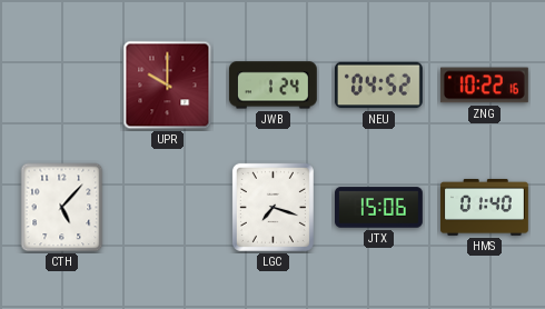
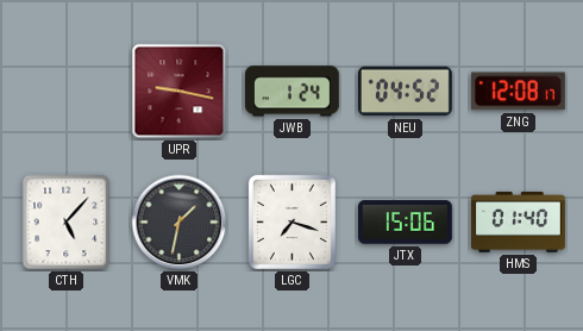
UPR: 10:00 -> 9:17
ZNG: 10:22 -> 12:08
VMK: none -> 1:32
